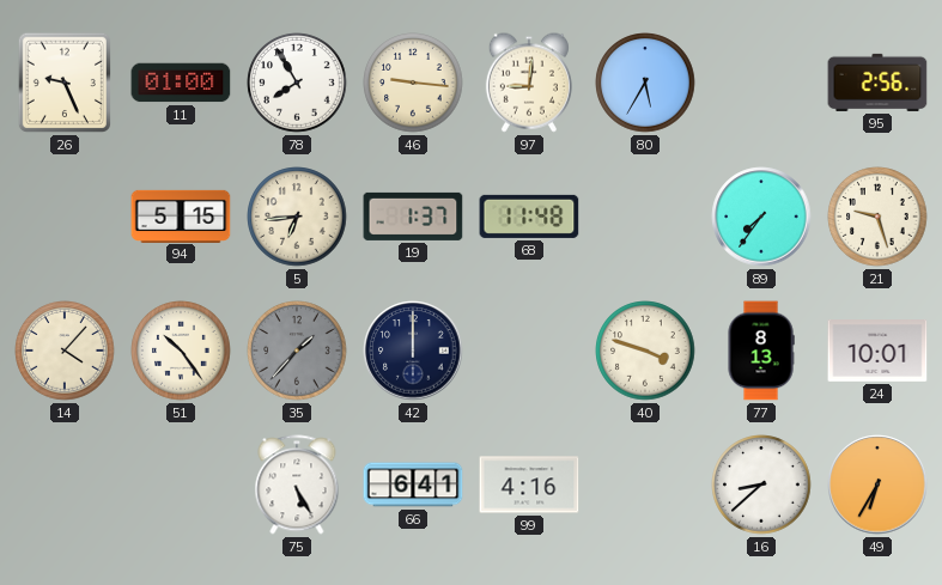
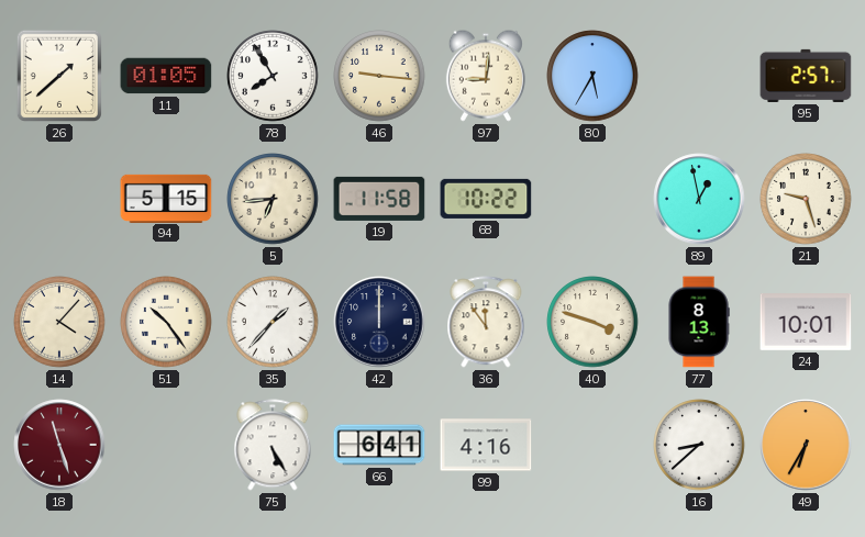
26: 9:26 -> 1:38
11: 01:00 -> 01:05
95: 2:56 -> 2:57
19: 1:37 -> 11:58
68: 11:48 -> 10:22
89: 7:36 -> 12:58
35 dial: grey -> white
36: none -> 11:54
18: none -> 11:27
